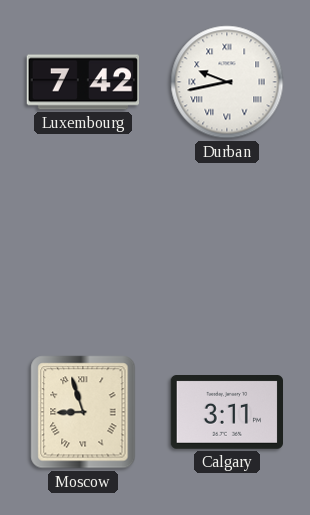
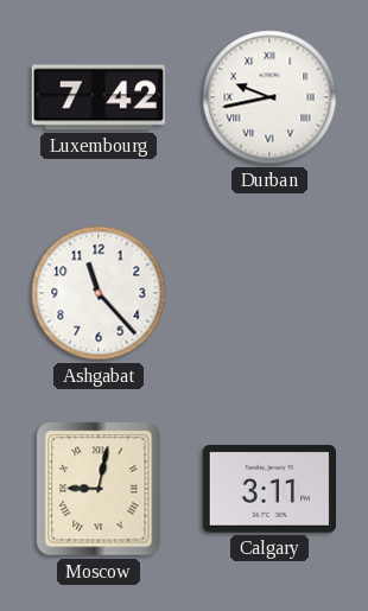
Ashgabat: none -> 11:23
Moscow: 8:57 -> 9:02
